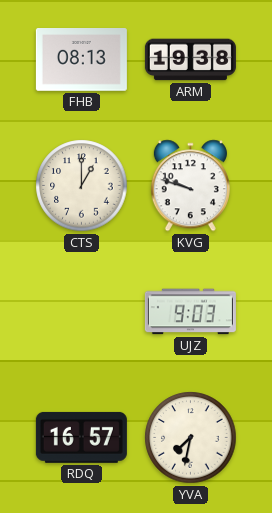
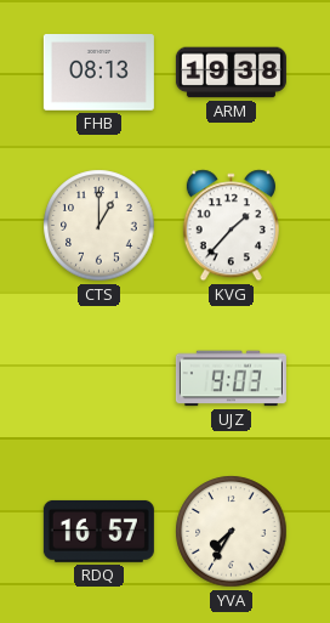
KVG: 9:48 -> 1:37
YVA: 7:32 -> 7:35
